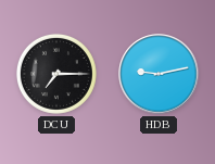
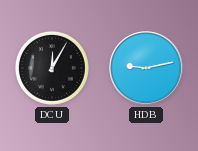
DCU: 7:15 -> 12:05
